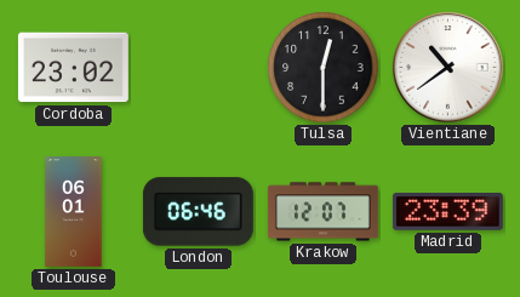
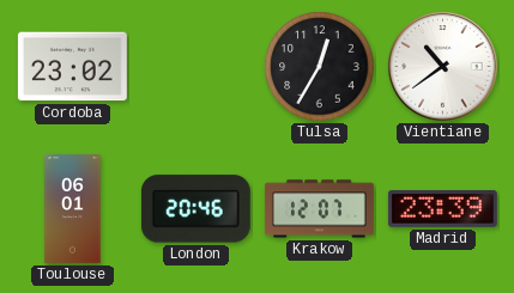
Tulsa: 12:30 -> 12:35
London: 06:46 -> 20:46
